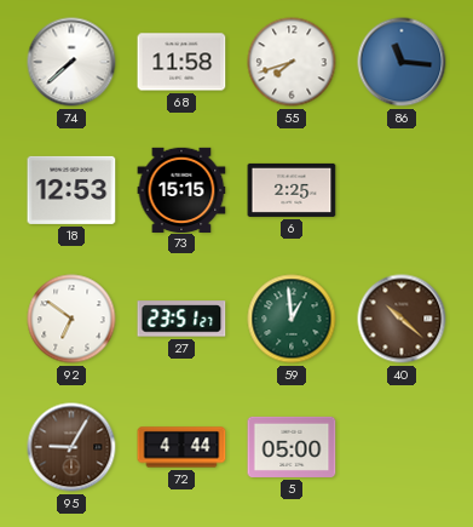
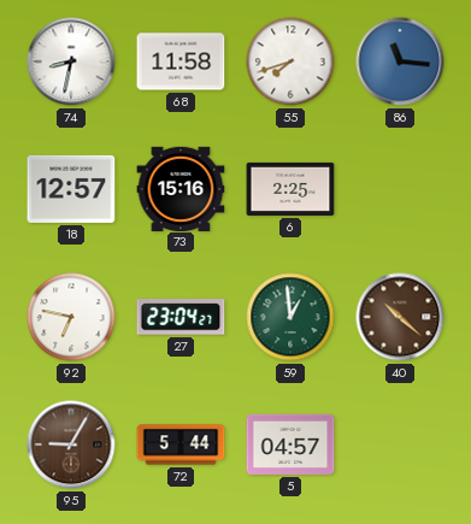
74: 7:38 -> 8:32
18: 12:53 -> 12:57
73: 15:15 -> 15:16
92: 6:51 -> 6:47
27: 23:51 -> 23:04
72: 4:44 -> 5:44
5: 05:00 -> 04:57
